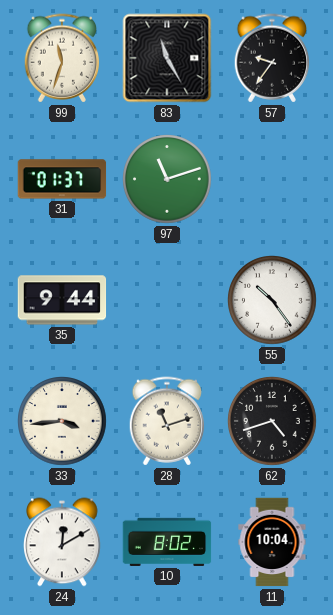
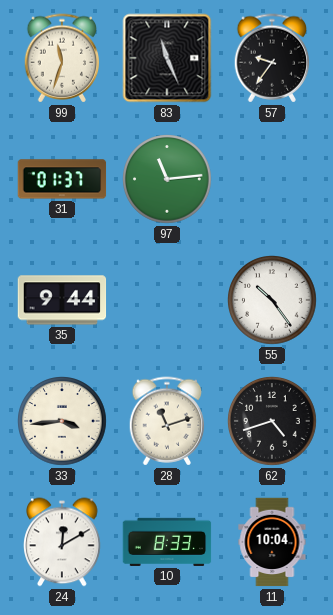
83: 11:25 -> 11:26
97: 11:12 -> 11:14
10: 8:02 -> 8:33
